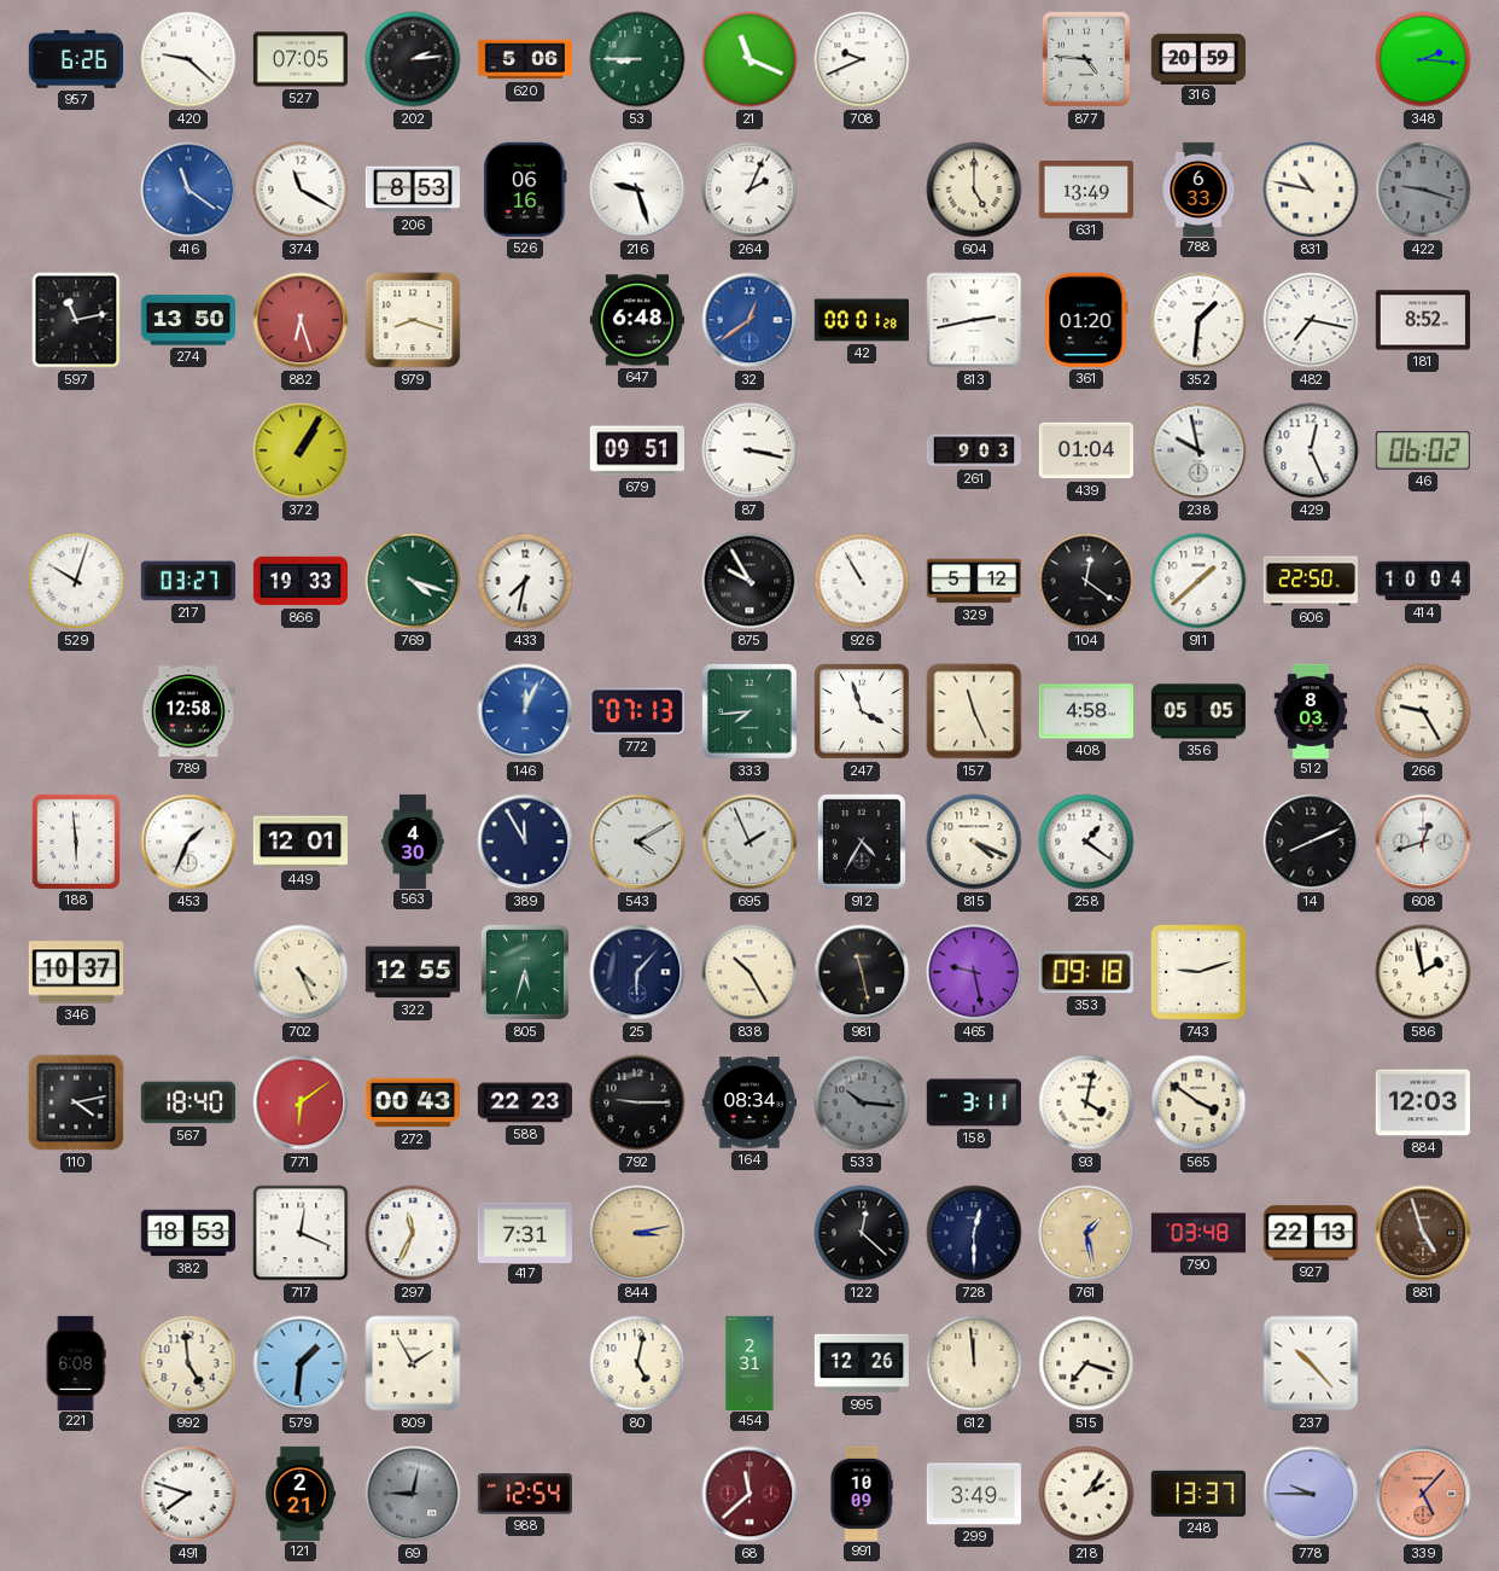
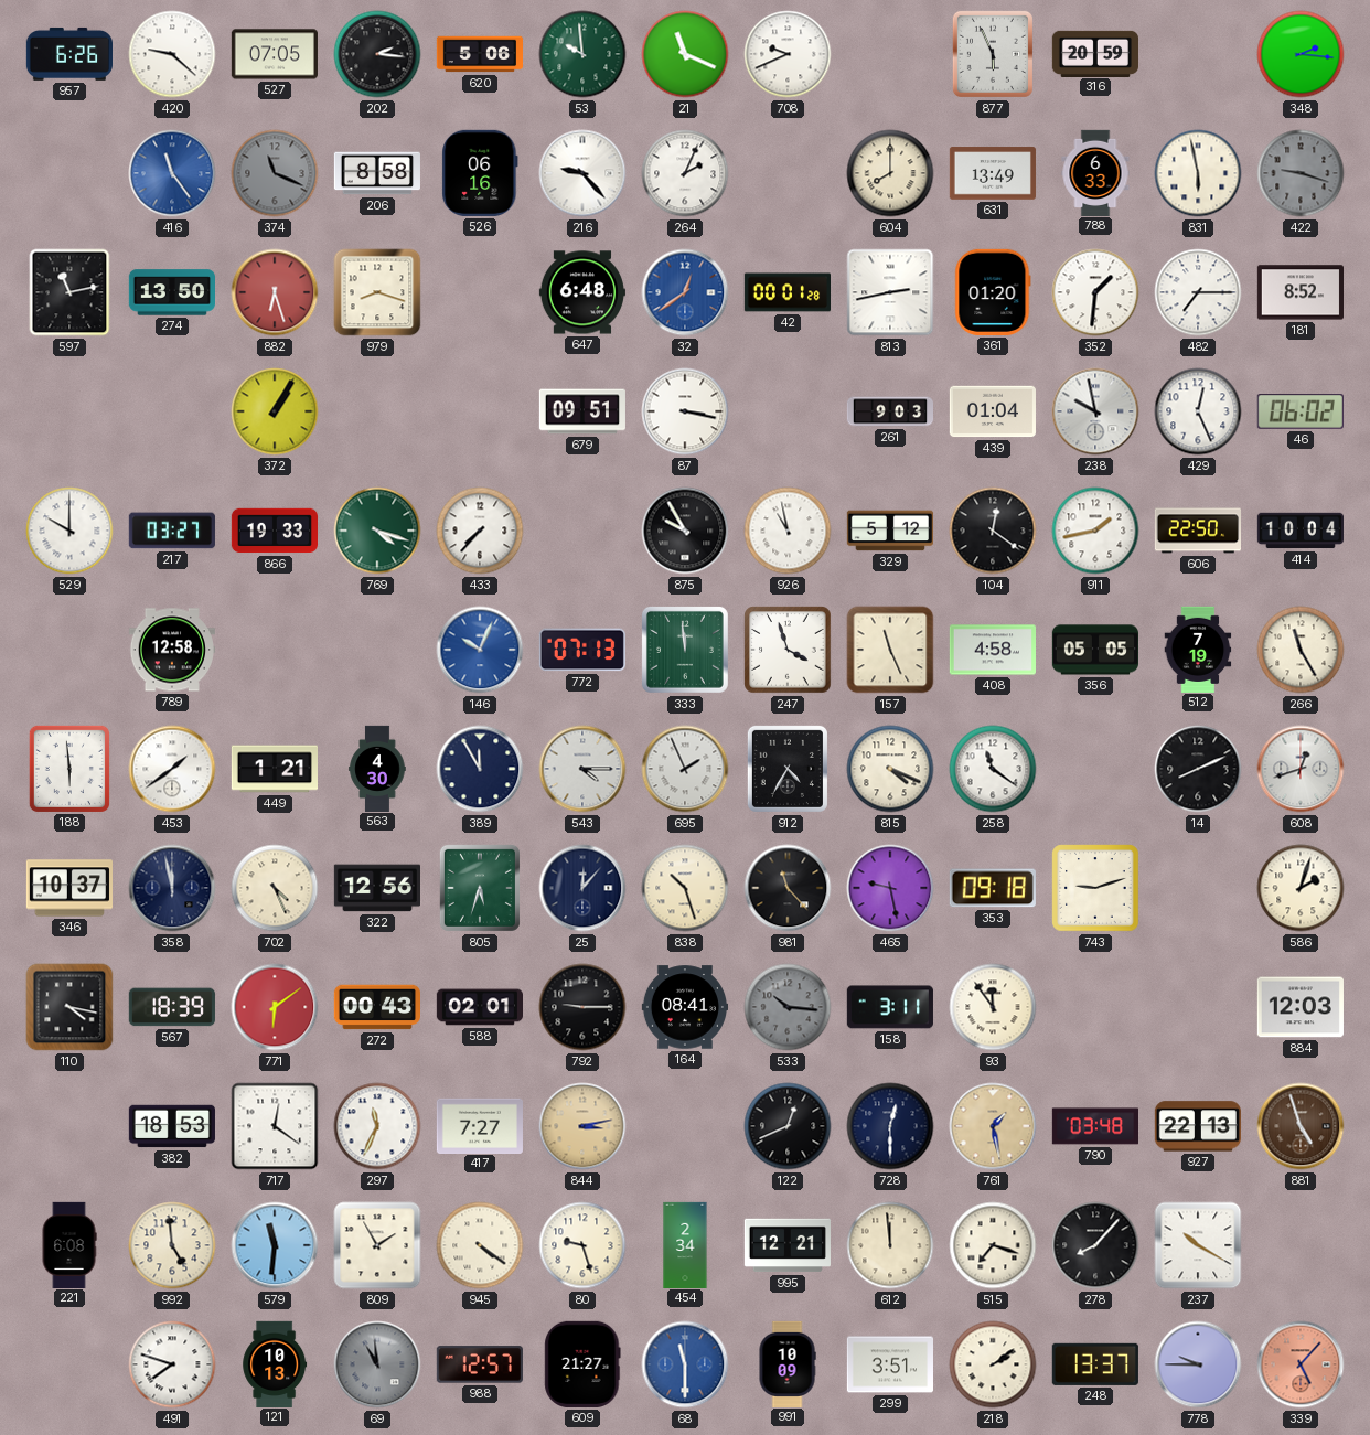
202: 2:14 -> 2:16
53: 8:45 -> 9:59
877: 4:46 -> 5:56
416: 11:21 -> 11:24
374: 11:20 -> 11:19
374 dial: white -> grey
206: 8:53 -> 8:58
216: 9:27 -> 9:23
604: 5:00 -> 8:00
831: 10:47 -> 5:58
482: 7:17 -> 7:15
529: 10:03 -> 10:00
433: 7:32 -> 7:37
926: 10:55 -> 10:58
911: 1:38 -> 1:43
146: 12:04 -> 10:04
333: 7:44 -> 11:59
512: 8:03 -> 7:19
266: 9:25 -> 11:25
453: 1:34 -> 1:39
449: 12:01 -> 1:21
543: 4:10 -> 4:15
258: 1:21 -> 11:21
358: none -> 11:58
322: 12:55 -> 12:56
25: 6:07 -> 12:07
838: 10:25 -> 10:27
981: 11:28 -> 11:23
586: 1:58 -> 2:03
110: 4:13 -> 4:17
567: 18:40 -> 18:39
588: 22:23 -> 02:01
164: 08:34 -> 08:41
93: 4:02 -> 11:54
565: 3:51 -> none
717: 12:19 -> 12:21
417: 7:31 -> 7:27
122: 12:22 -> 12:41
579: 1:31 -> 11:31
945: none -> 4:21
80: 5:02 -> 9:27
454: 2:31 -> 2:34
995: 12:26 -> 12:21
278: none -> 8:07
237: 10:23 -> 10:20
121: 2:21 -> 10:13
69: 9:02 -> 10:59
988: 12:54 -> 12:57
609: none -> 21:27
68: 11:38 -> 11:30
68 dial: burgundy -> blue
299: 3:49 -> 3:51
218: 2:06 -> 2:09
